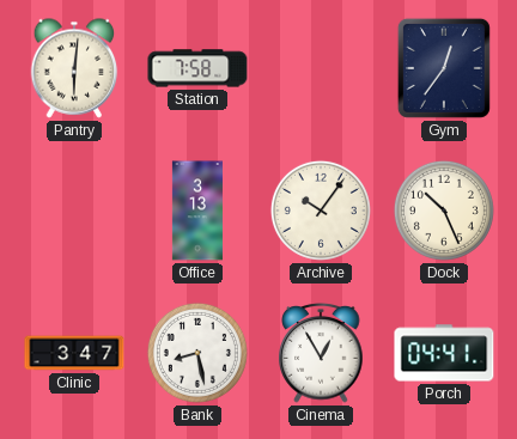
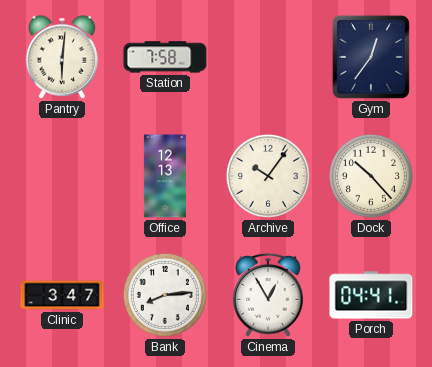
Office: 3:13 -> 12:13
Dock: 10:26 -> 10:23
Bank: 8:28 -> 8:14
